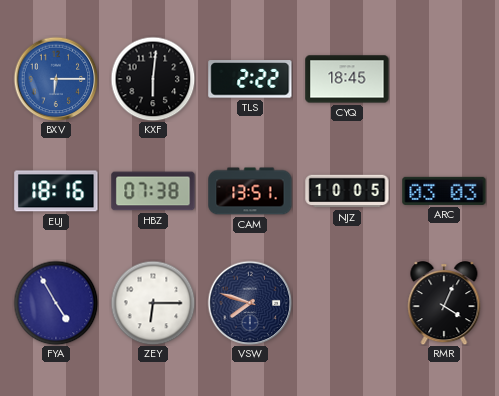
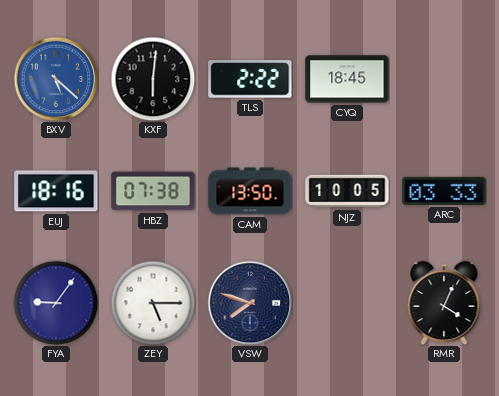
BXV: 6:15 -> 5:22
CAM: 13:51 -> 13:50
ARC: 03:03 -> 03:33
FYA: 4:55 -> 9:06
ZEY: 6:15 -> 5:15
